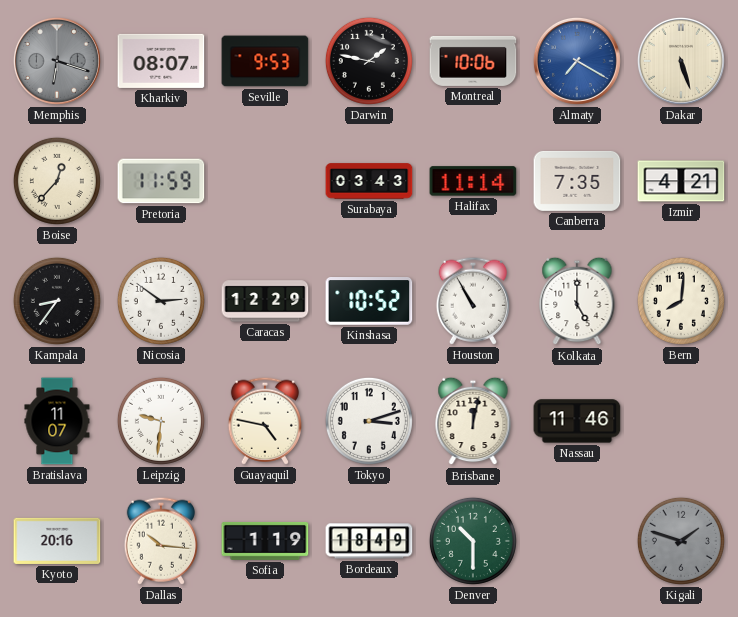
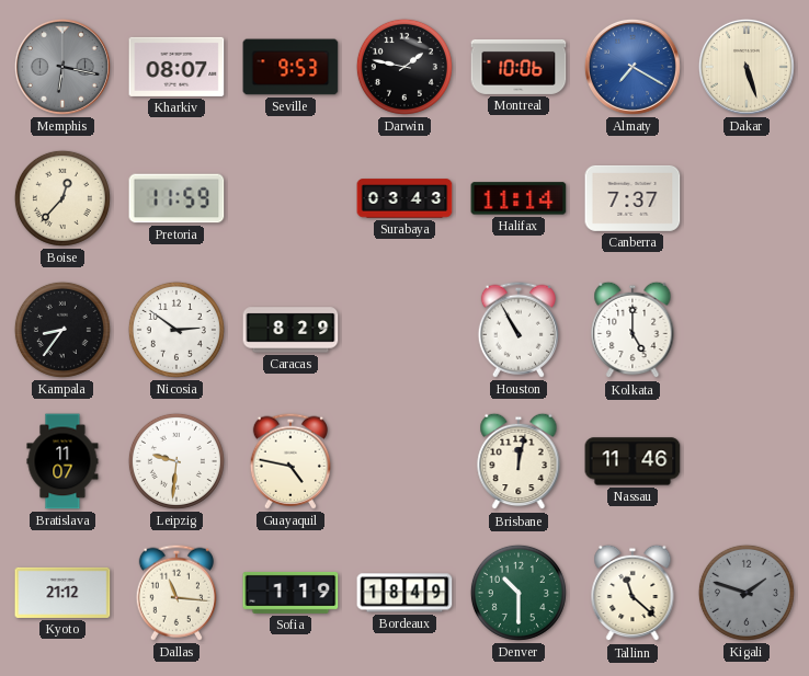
Memphis: 6:18 -> 6:17
Canberra: 7:35 -> 7:37
Izmir: 4:21 -> none
Caracas: 12:29 -> 8:29
Kinshasa: 10:52 -> none
Bern: 8:01 -> none
Tokyo: 3:12 -> none
Kyoto: 20:16 -> 21:12
Dallas: 10:16 -> 11:16
Tallinn: none -> 11:22
